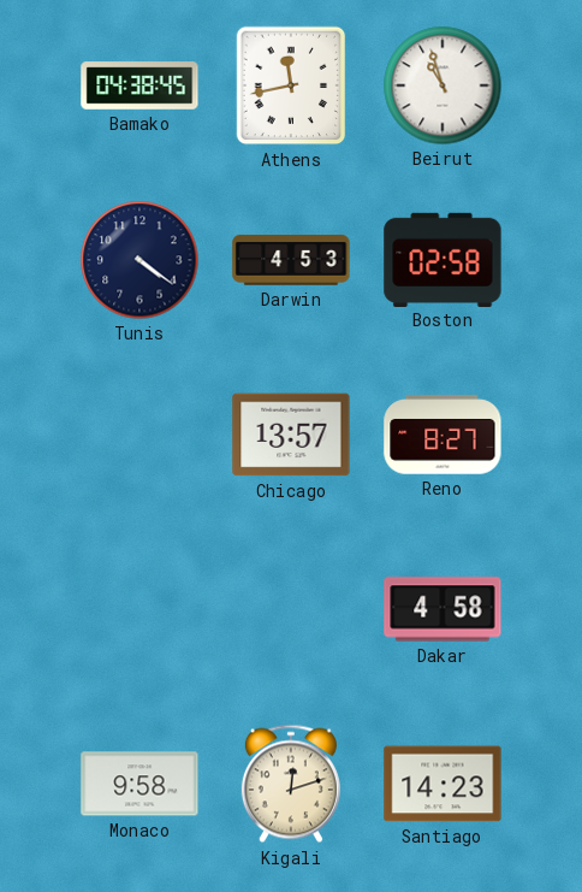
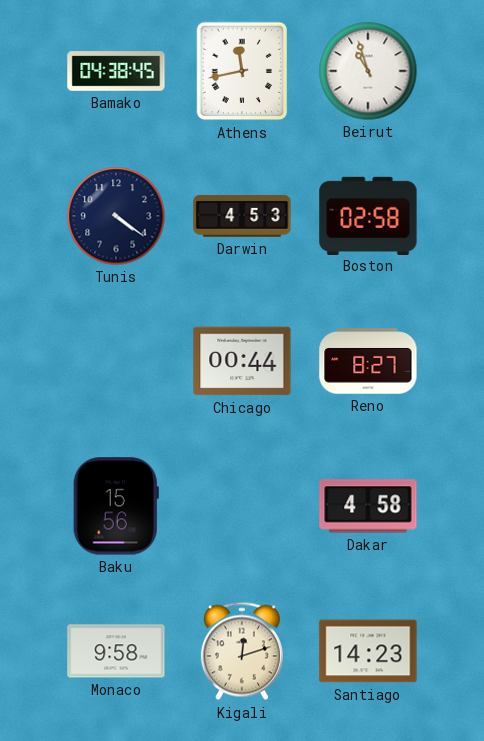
Chicago: 13:57 -> 00:44
Baku: none -> 15:56
